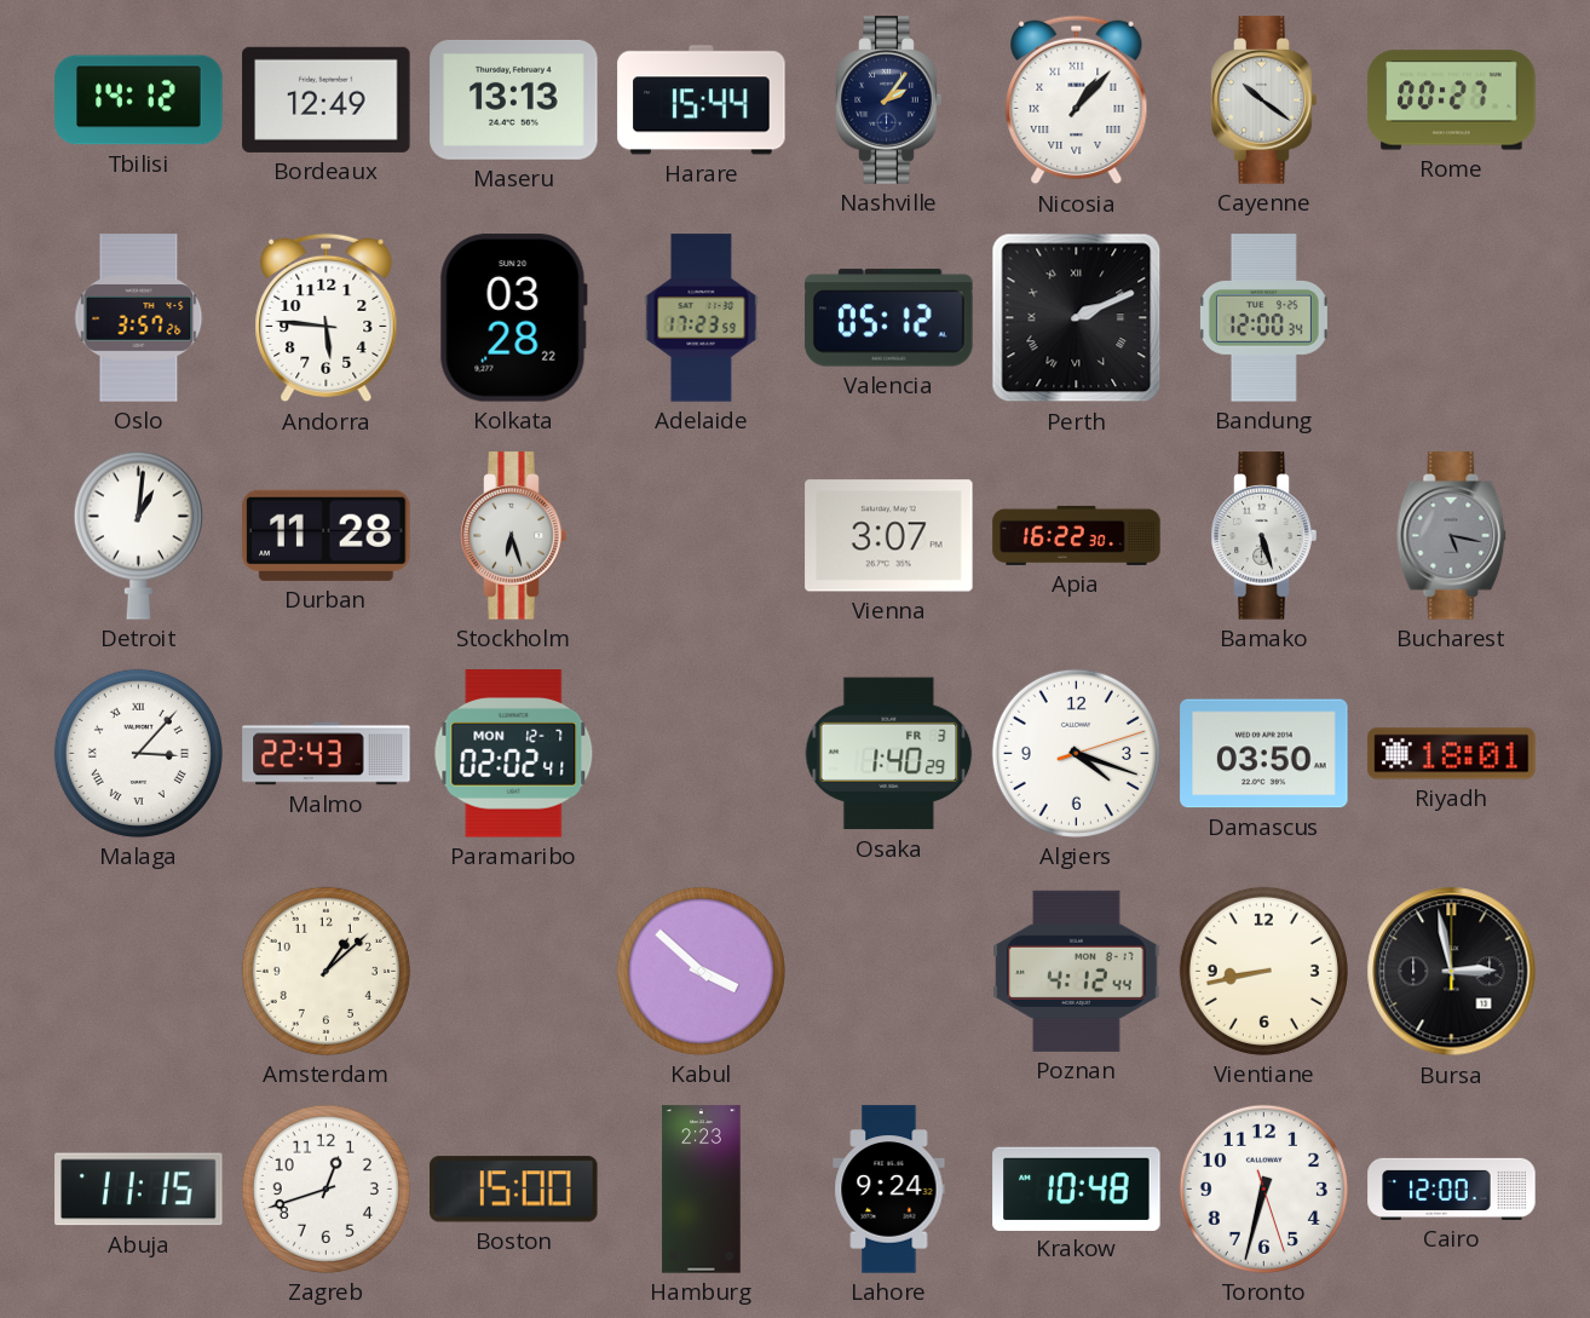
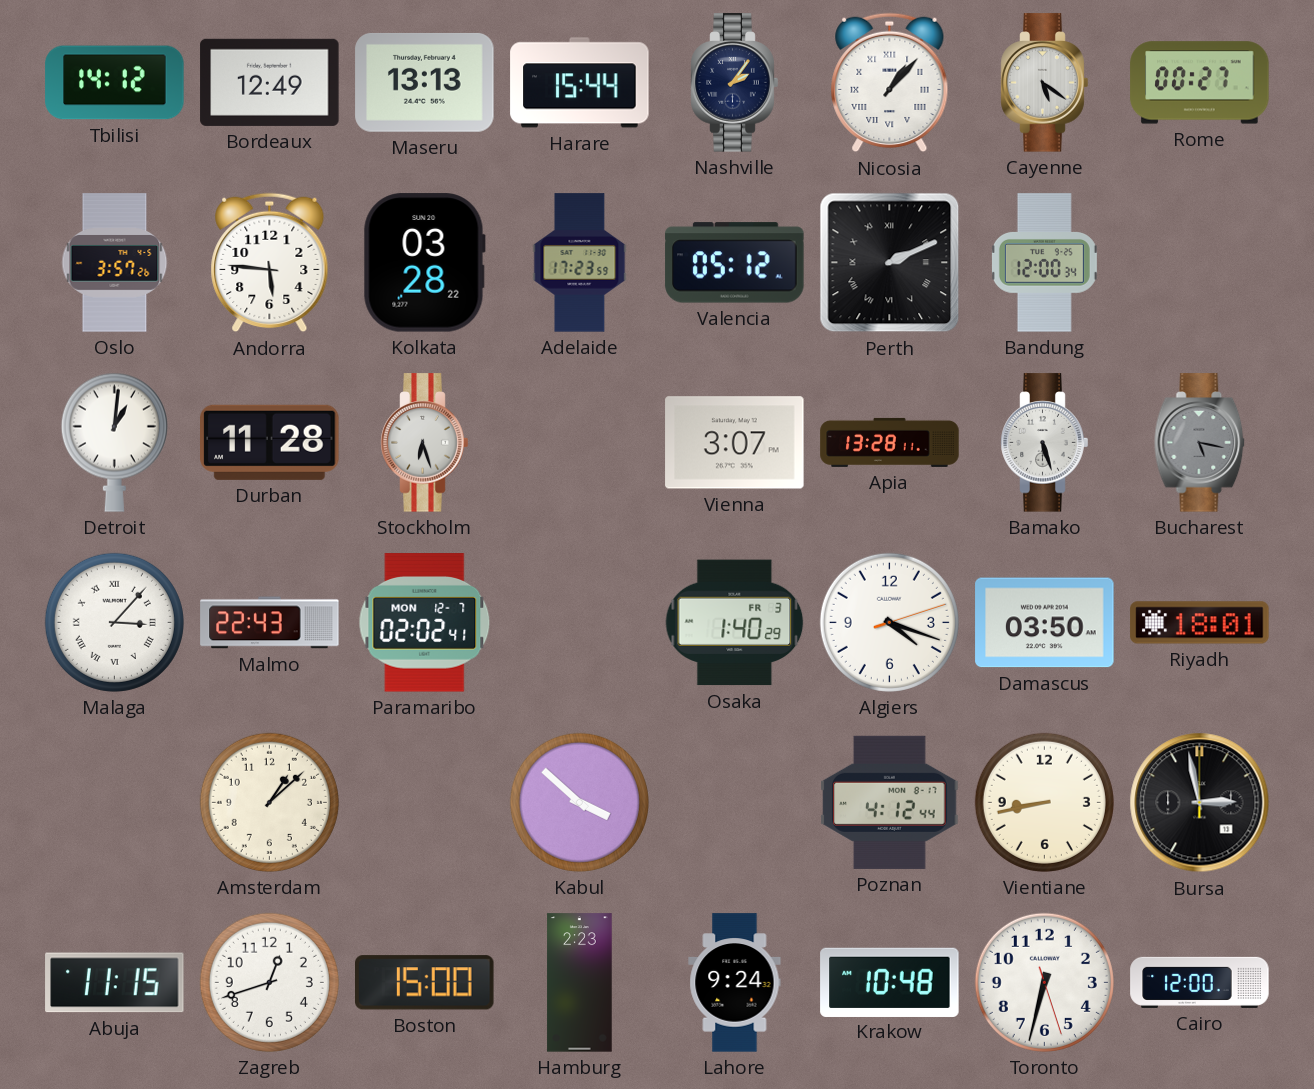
Cayenne: 10:21 -> 5:21
Apia: 16:22 -> 13:28
